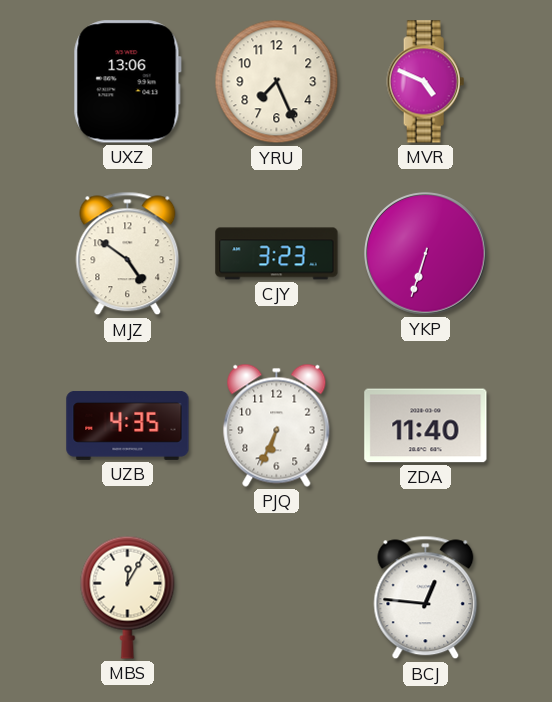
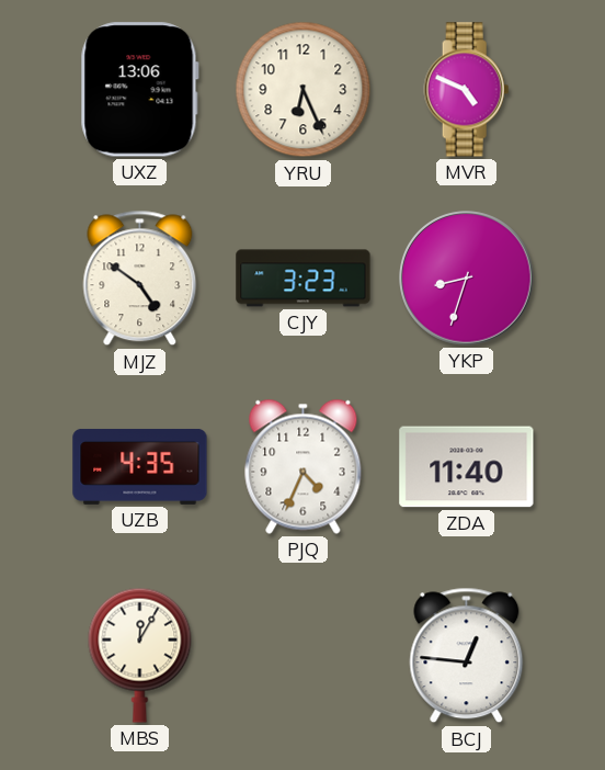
YRU: 7:26 -> 6:26
YKP: 6:33 -> 8:33
PJQ: 6:34 -> 4:34
